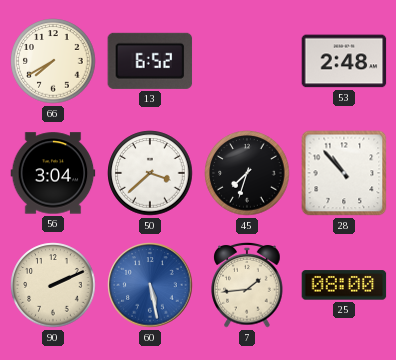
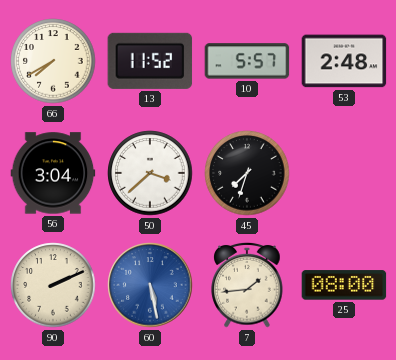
13: 6:52 -> 11:52
10: none -> 5:57
28: 10:53 -> none
